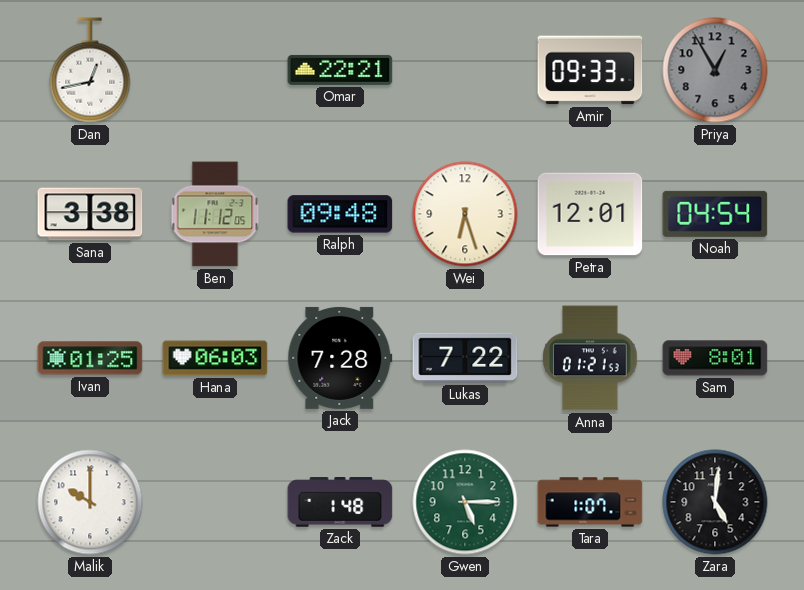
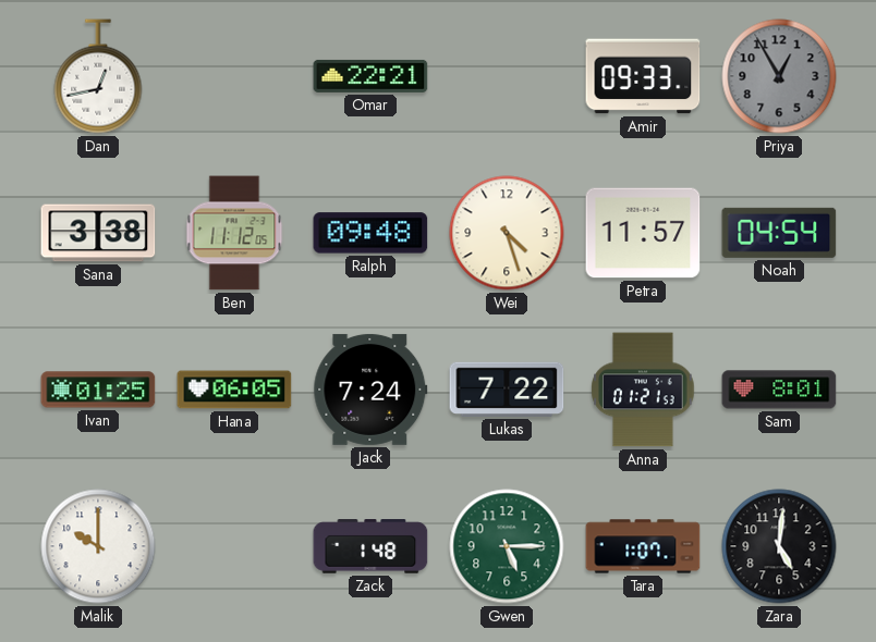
Wei: 6:27 -> 4:27
Petra: 12:01 -> 11:57
Hana: 06:03 -> 06:05
Jack: 7:28 -> 7:24
